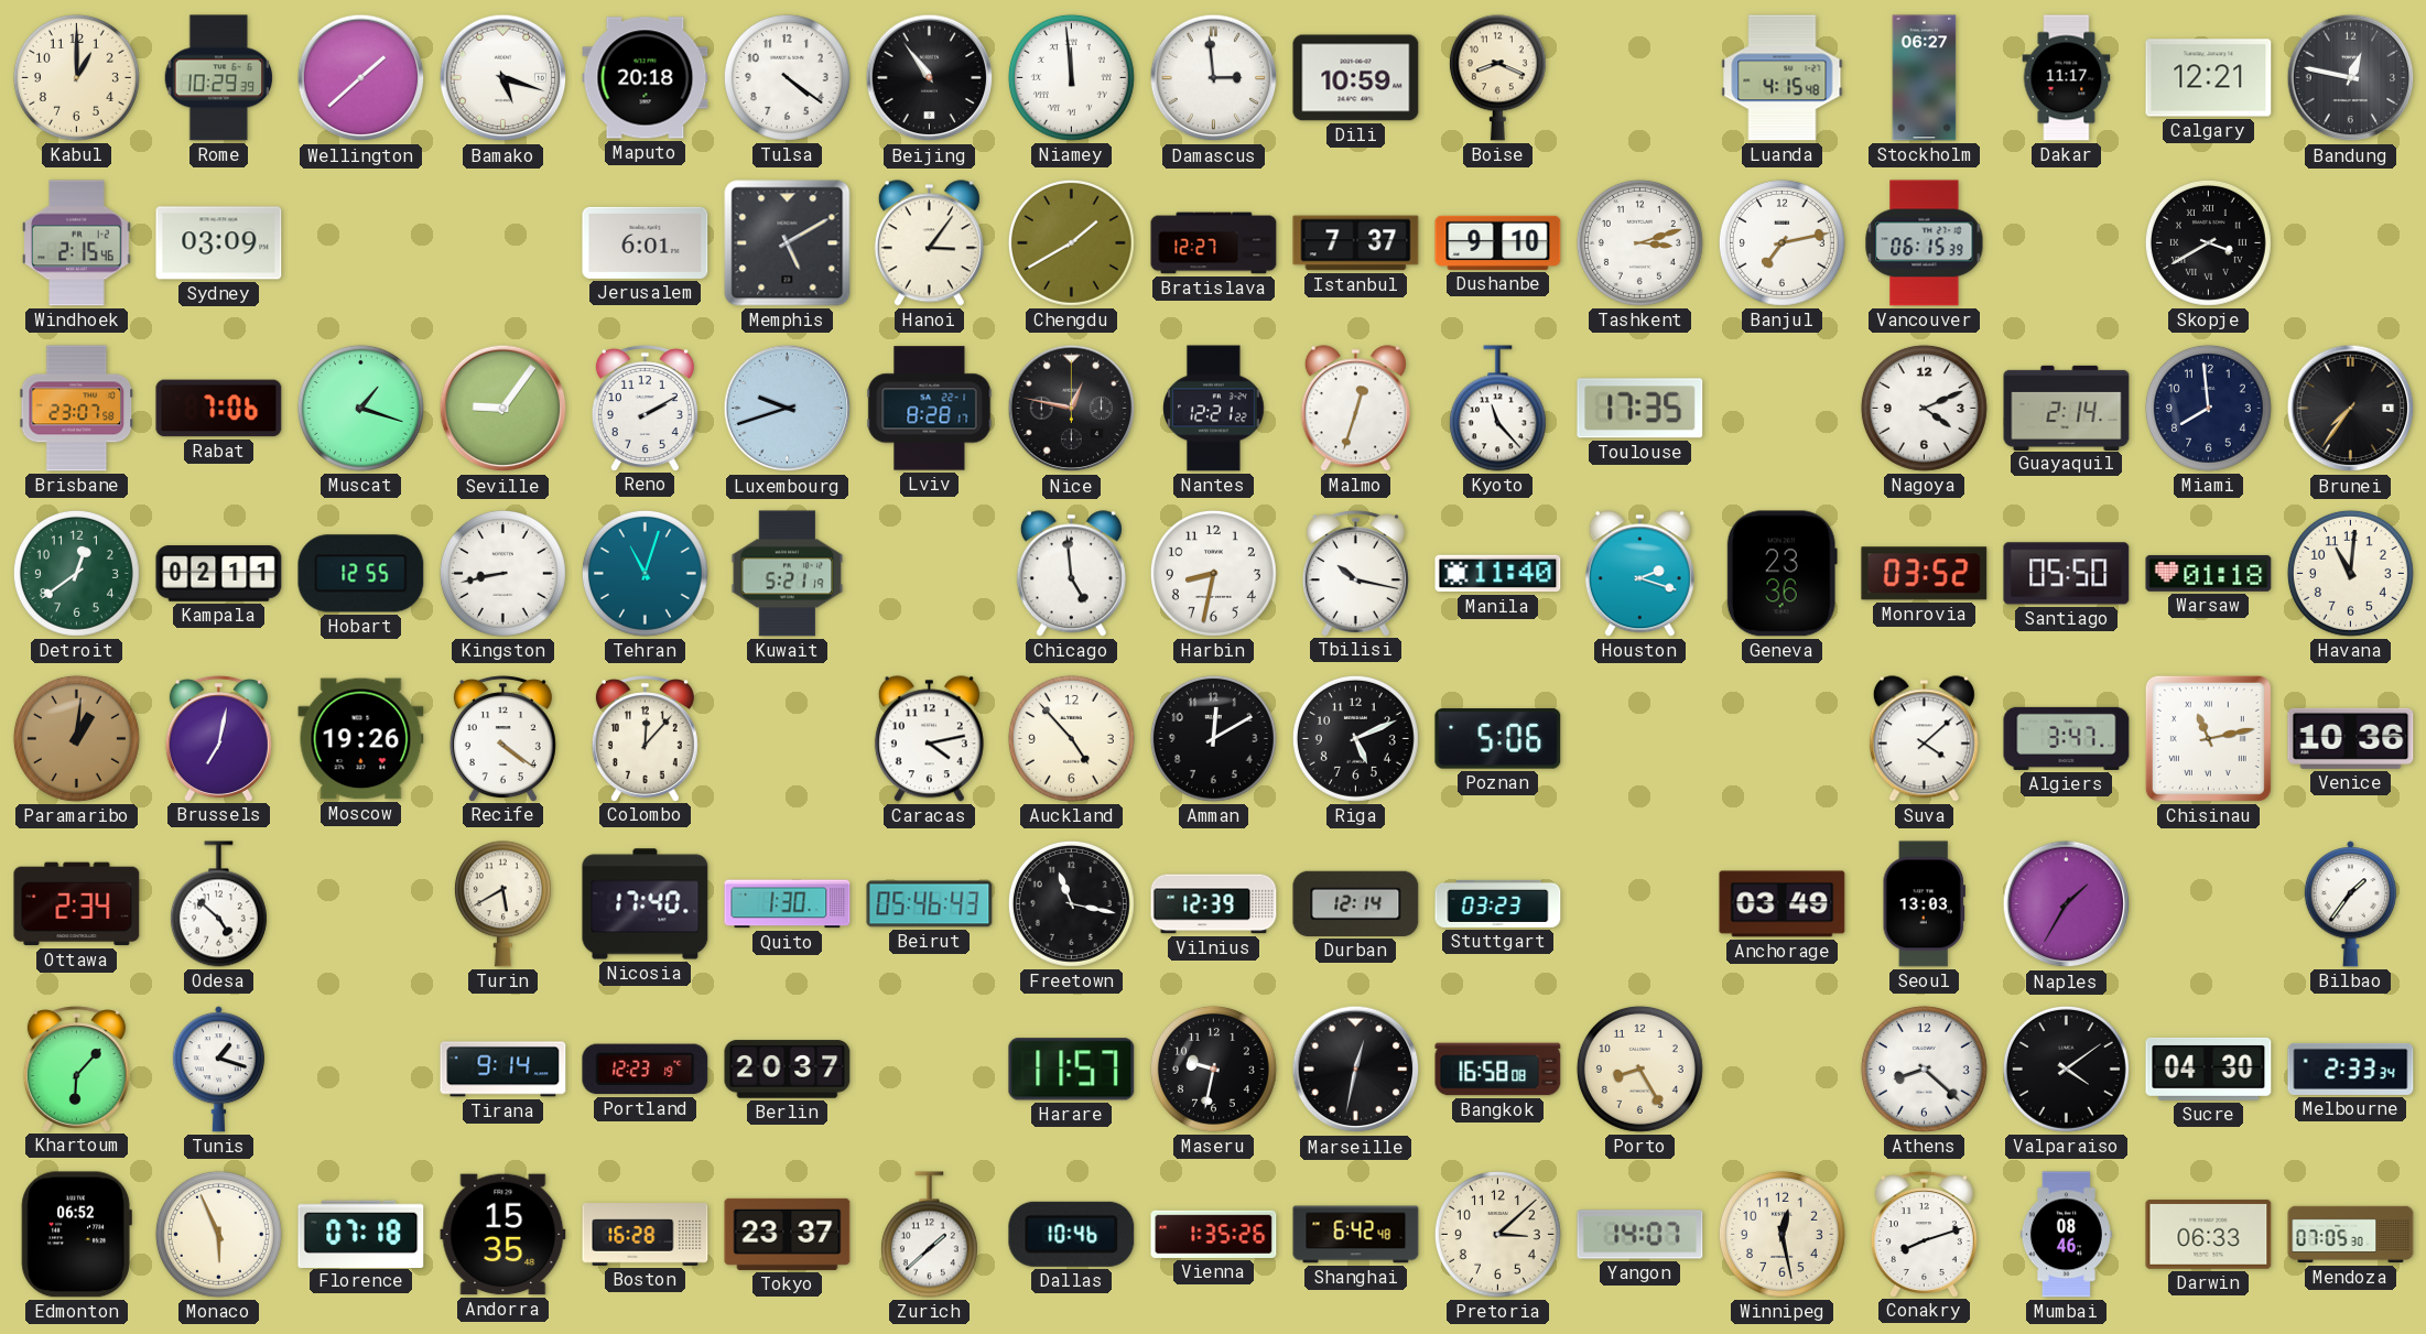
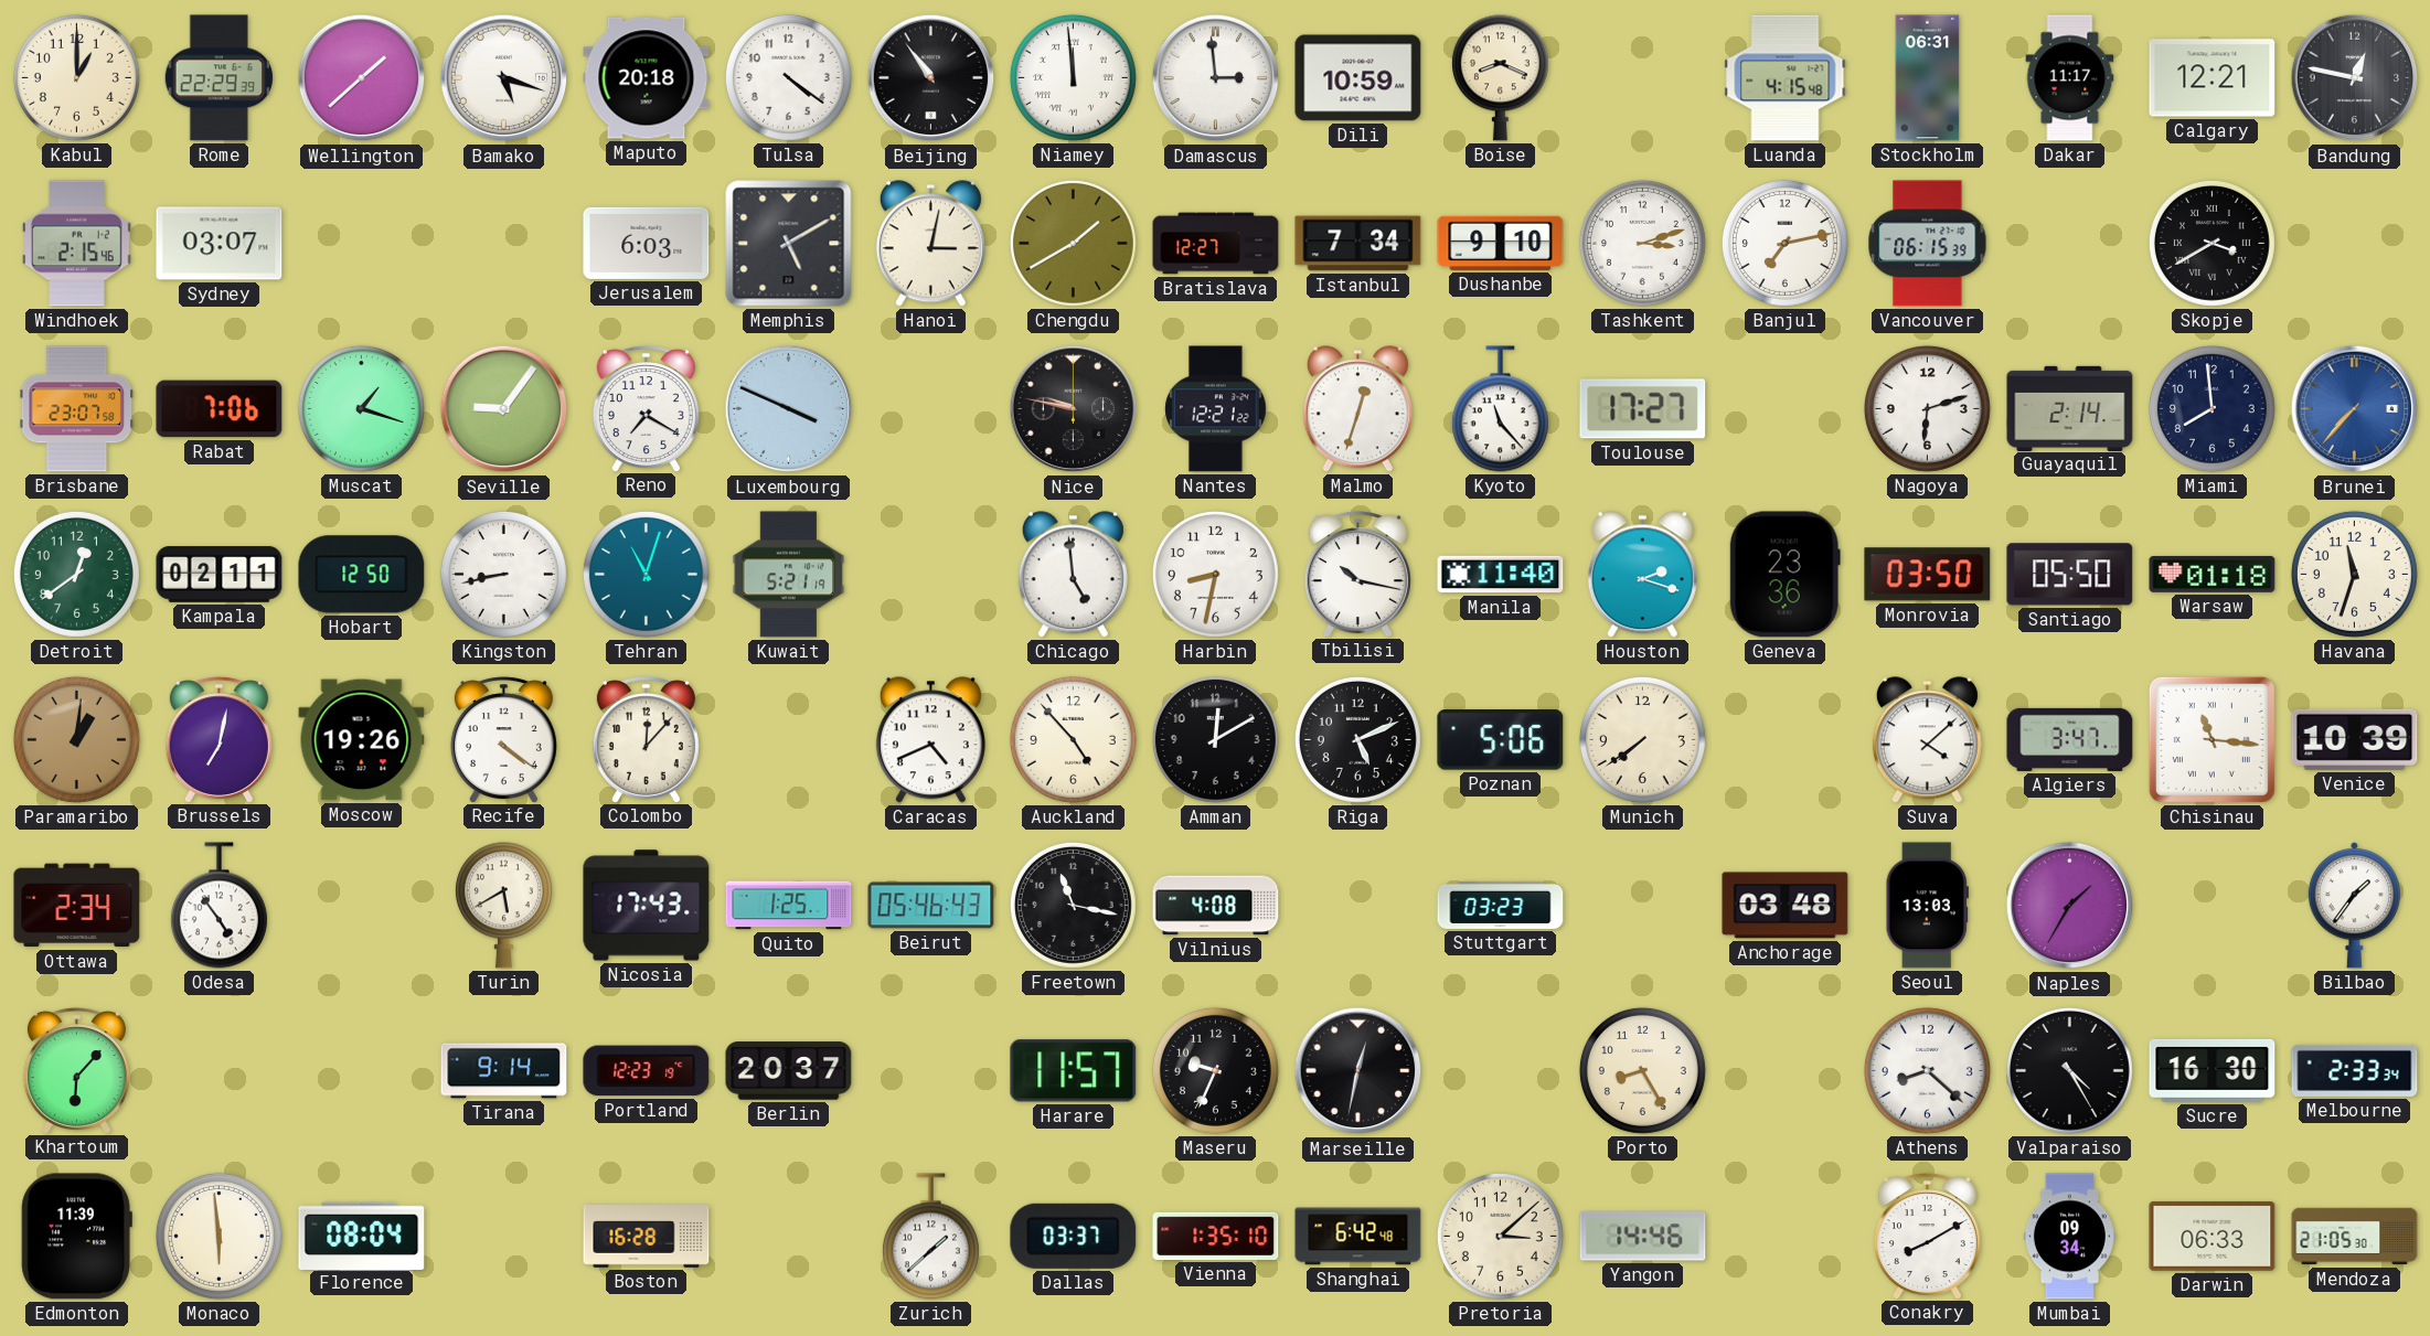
Rome: 10:29 -> 22:29
Stockholm: 06:27 -> 06:31
Sydney: 03:09 -> 03:07
Jerusalem: 6:01 -> 6:03
Hanoi: 3:06 -> 3:02
Istanbul: 7:37 -> 7:34
Reno: 2:10 -> 7:20
Luxembourg: 9:42 -> 3:49
Lviv: 8:28 -> none
Nice: 12:47 -> 9:47
Toulouse: 17:35 -> 17:27
Nagoya: 4:11 -> 6:12
Brunei: 7:36 -> 7:37
Brunei dial: black -> blue
Hobart: 12:55 -> 12:50
Monrovia: 03:52 -> 03:50
Havana: 11:01 -> 11:33
Caracas: 4:13 -> 4:41
Munich: none -> 7:39
Chisinau: 11:13 -> 11:16
Venice: 10:36 -> 10:39
Odesa: 4:52 -> 4:54
Nicosia: 17:40 -> 17:43
Quito: 1:30 -> 1:25
Vilnius: 12:39 -> 4:08
Durban: 12:14 -> none
Anchorage: 03:49 -> 03:48
Tunis: 1:18 -> none
Maseru: 9:32 -> 9:34
Bangkok: 16:58 -> none
Valparaiso: 4:09 -> 4:25
Sucre: 04:30 -> 16:30
Edmonton: 06:52 -> 11:39
Monaco: 5:56 -> 5:59
Florence: 07:18 -> 08:04
Andorra: 15:35 -> none
Tokyo: 23:37 -> none
Dallas: 10:46 -> 03:37
Vienna: 1:35:26 -> 1:35:10
Yangon: 14:07 -> 14:46
Winnipeg: 12:28 -> none
Conakry: 8:12 -> 8:10
Mumbai: 08:46 -> 09:34
Mendoza: 07:05 -> 21:05
